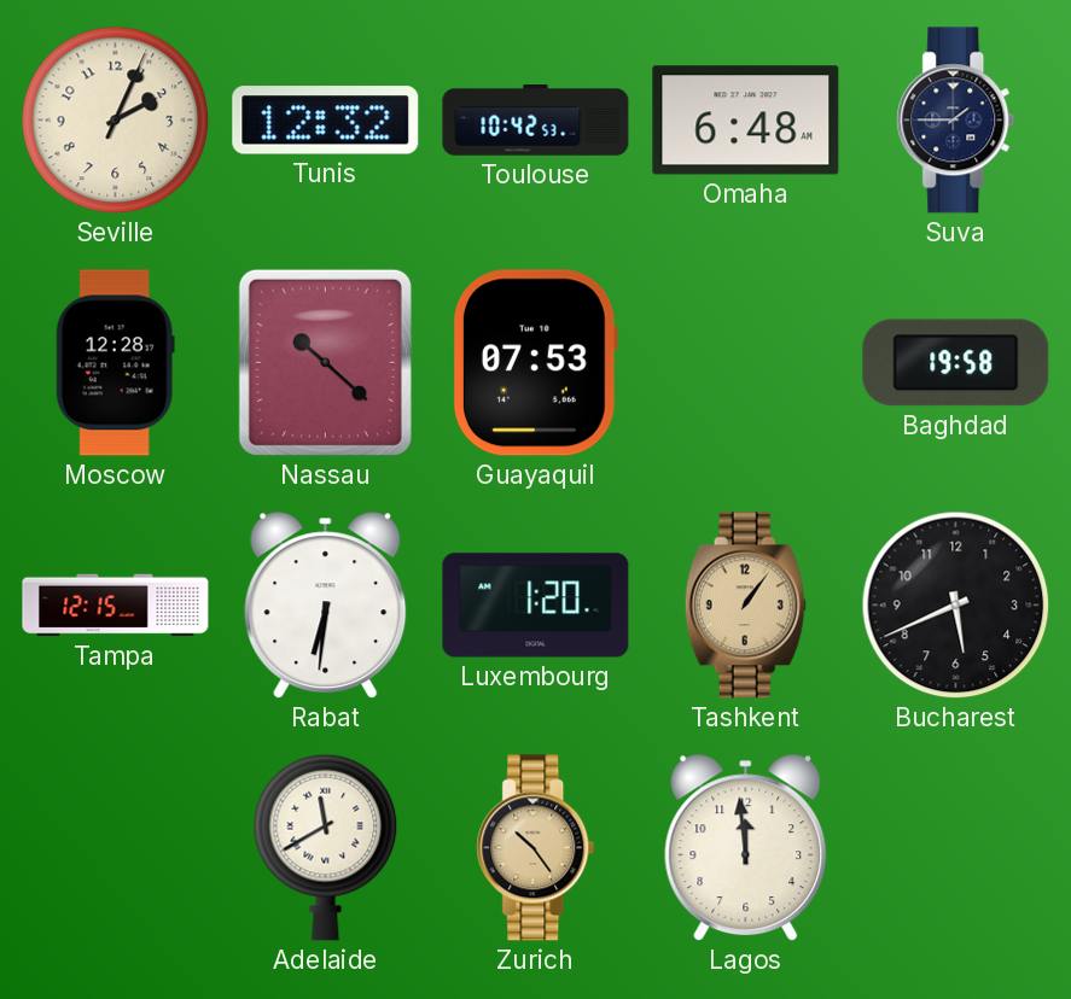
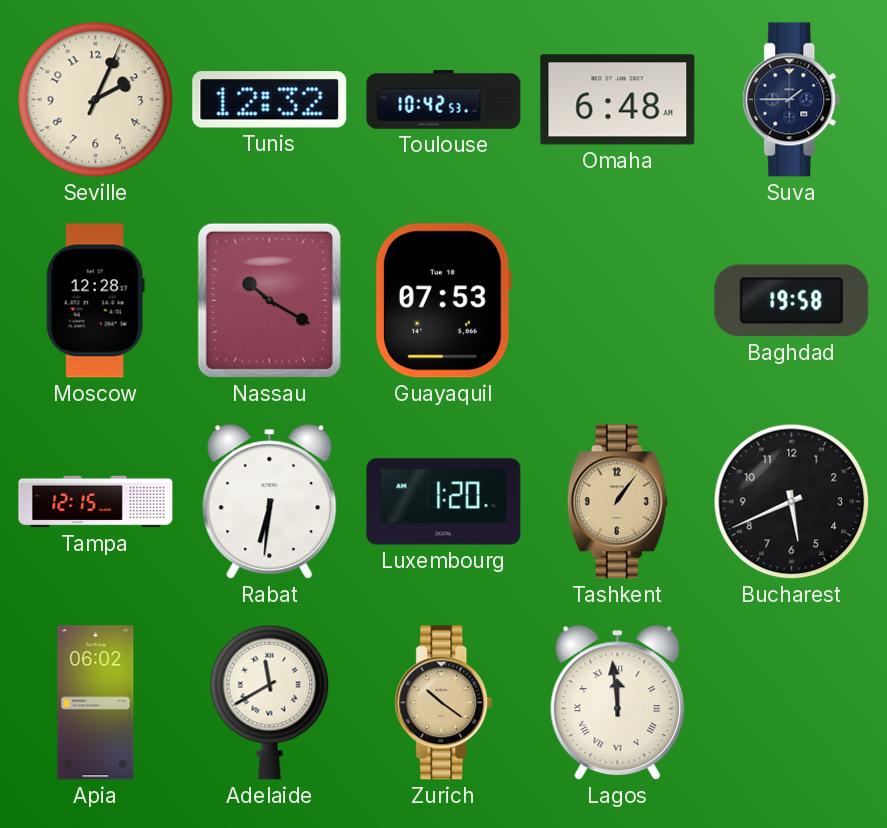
Nassau: 10:22 -> 10:20
Apia: none -> 06:02
Zurich: 10:24 -> 10:21
Lagos numerals: Arabic -> Roman
